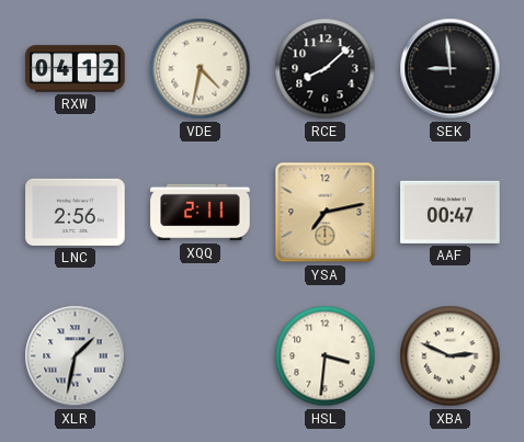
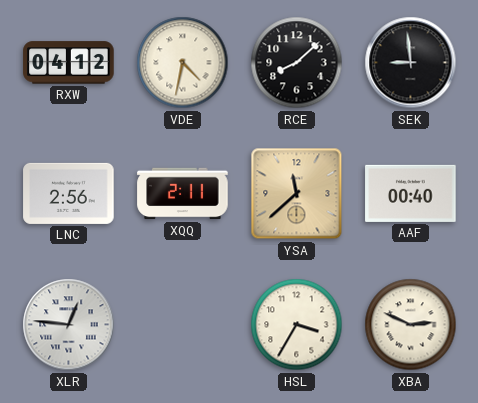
YSA: 7:13 -> 11:38
AAF: 00:47 -> 00:40
XLR: 1:32 -> 12:46
HSL: 3:31 -> 3:35
